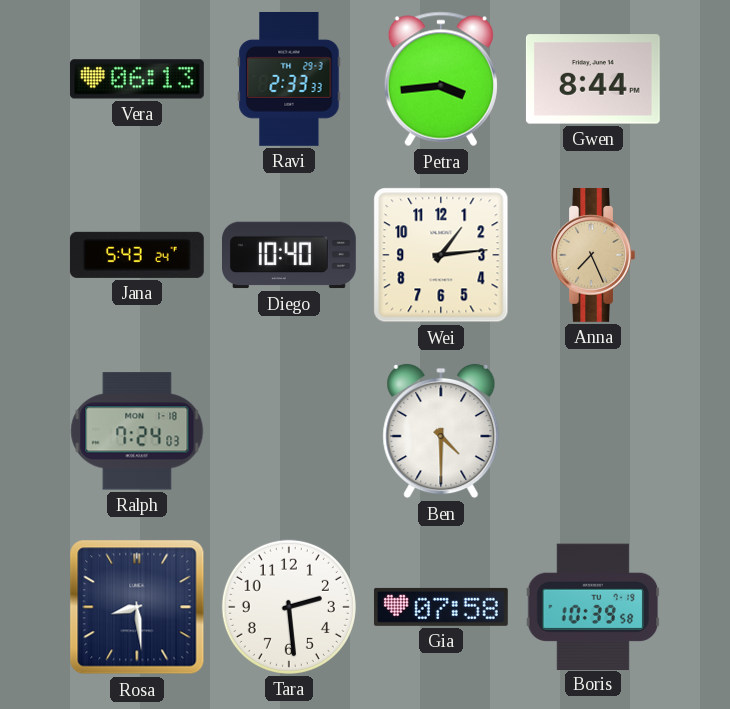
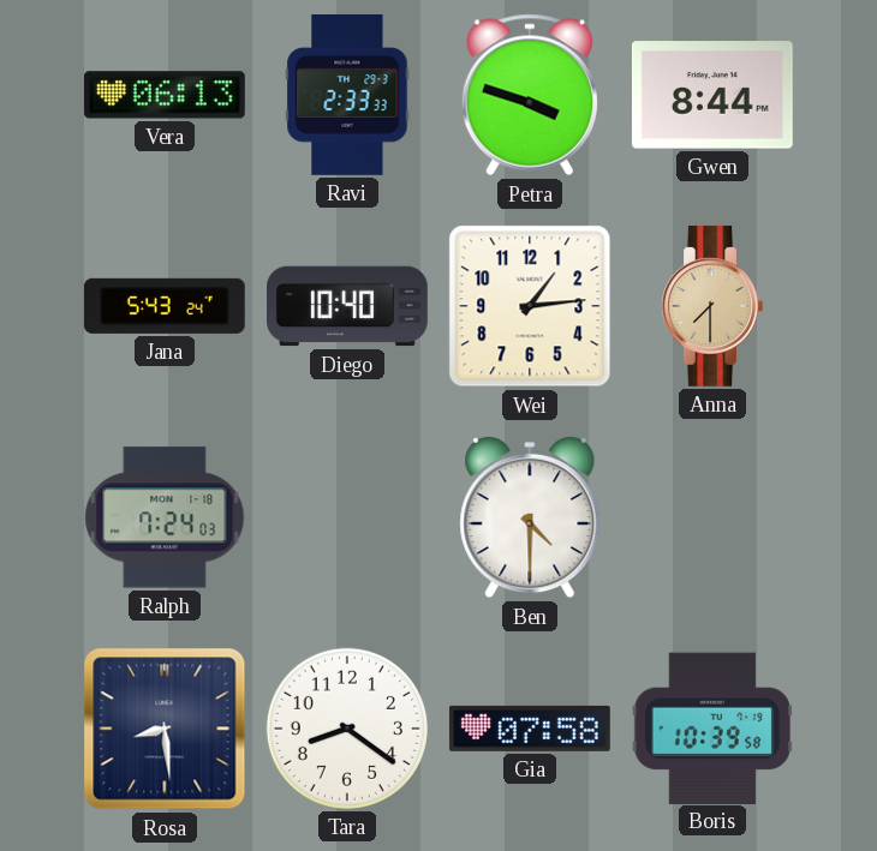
Petra: 3:44 -> 3:48
Anna: 7:26 -> 7:30
Tara: 2:29 -> 8:21
